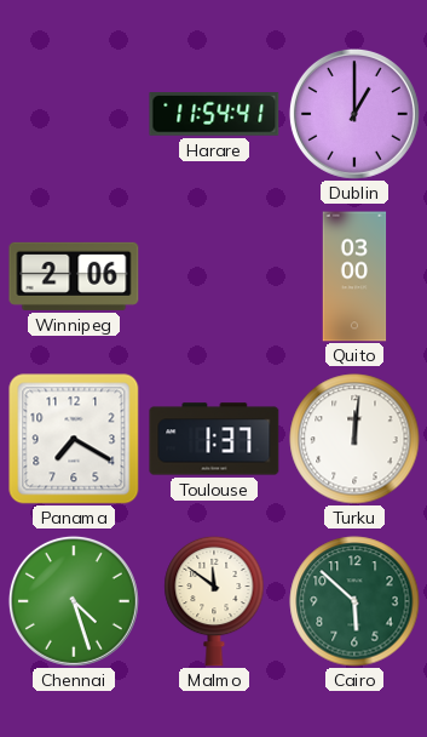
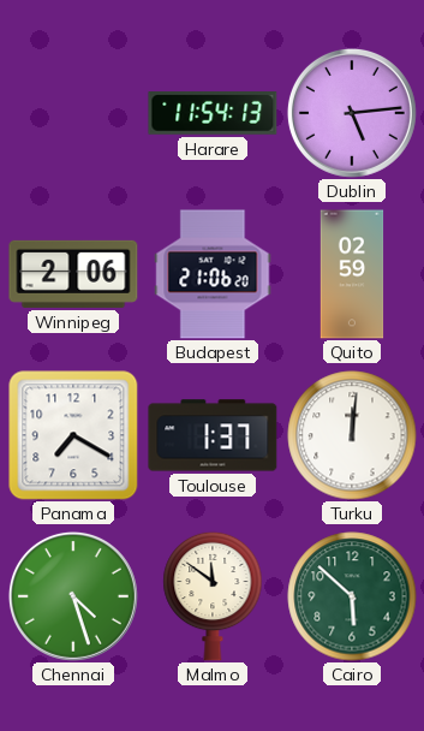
Harare: 11:54:41 -> 11:54:13
Dublin: 1:00 -> 5:14
Budapest: none -> 21:06
Quito: 03:00 -> 02:59
